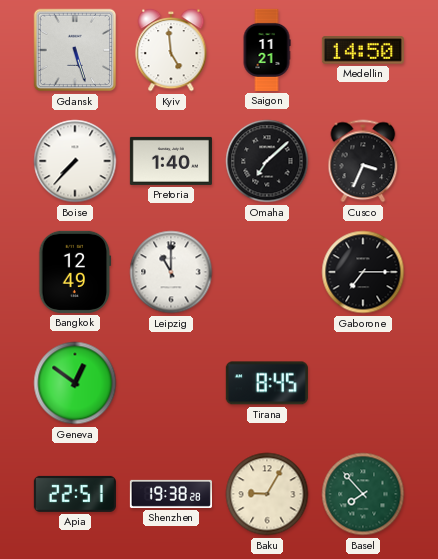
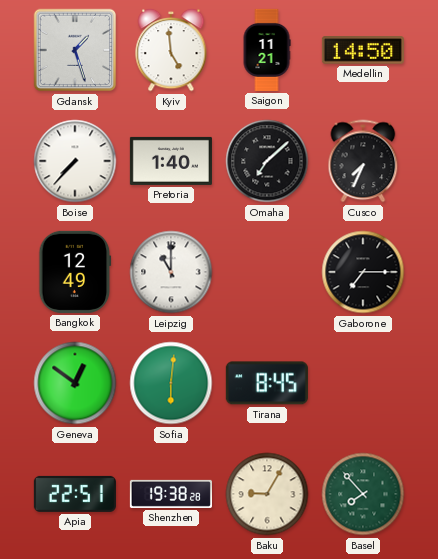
Gdansk: 5:27 -> 1:27
Cusco: 3:34 -> 7:34
Sofia: none -> 6:01
